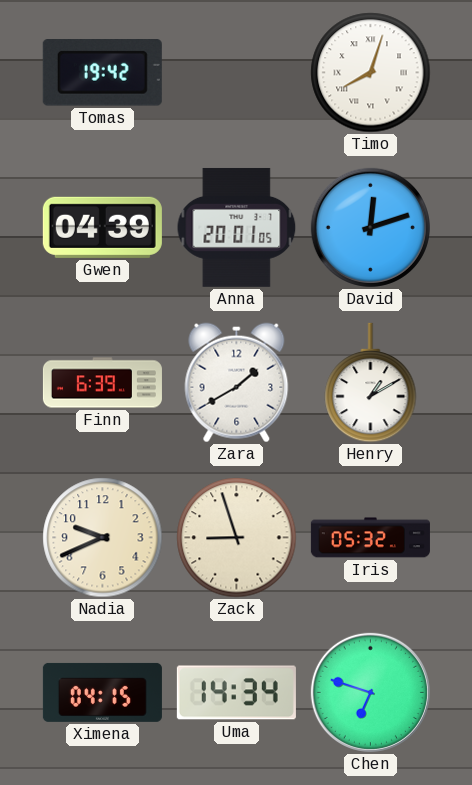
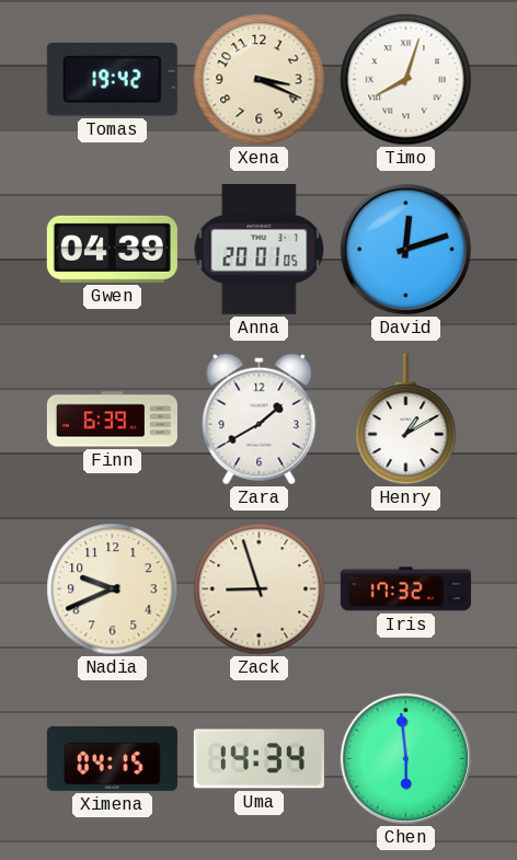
Xena: none -> 3:19
Iris: 05:32 -> 17:32
Chen: 6:48 -> 5:59
